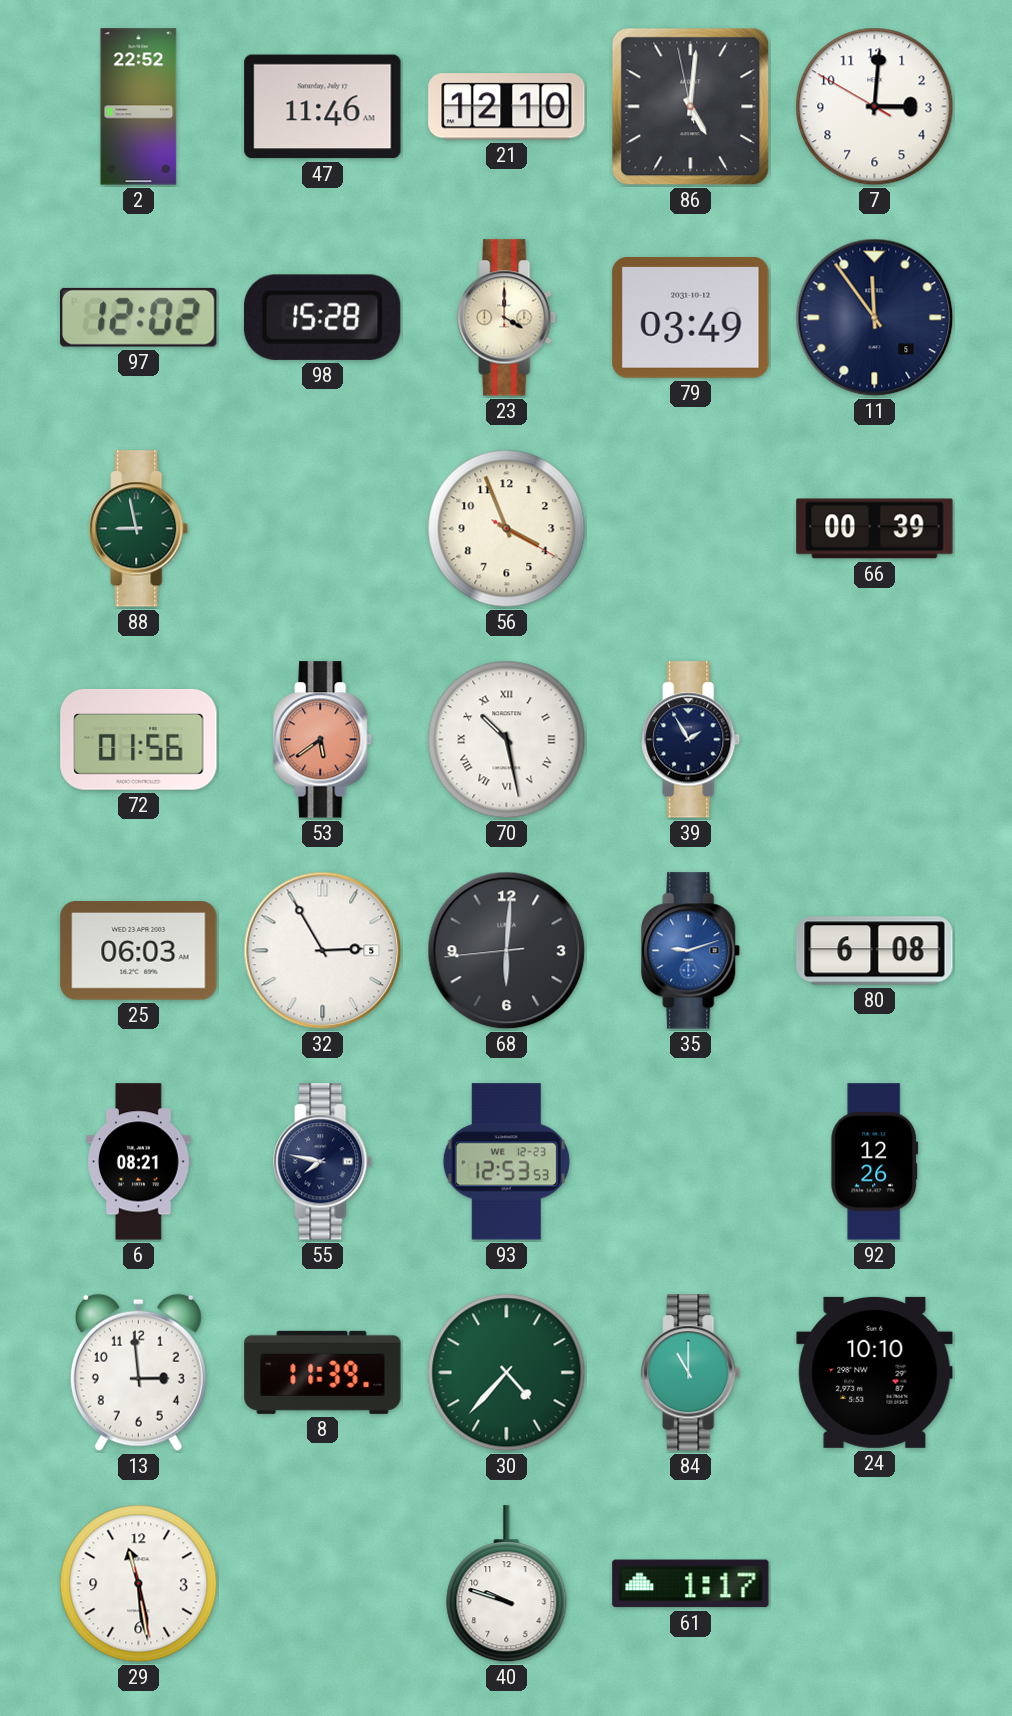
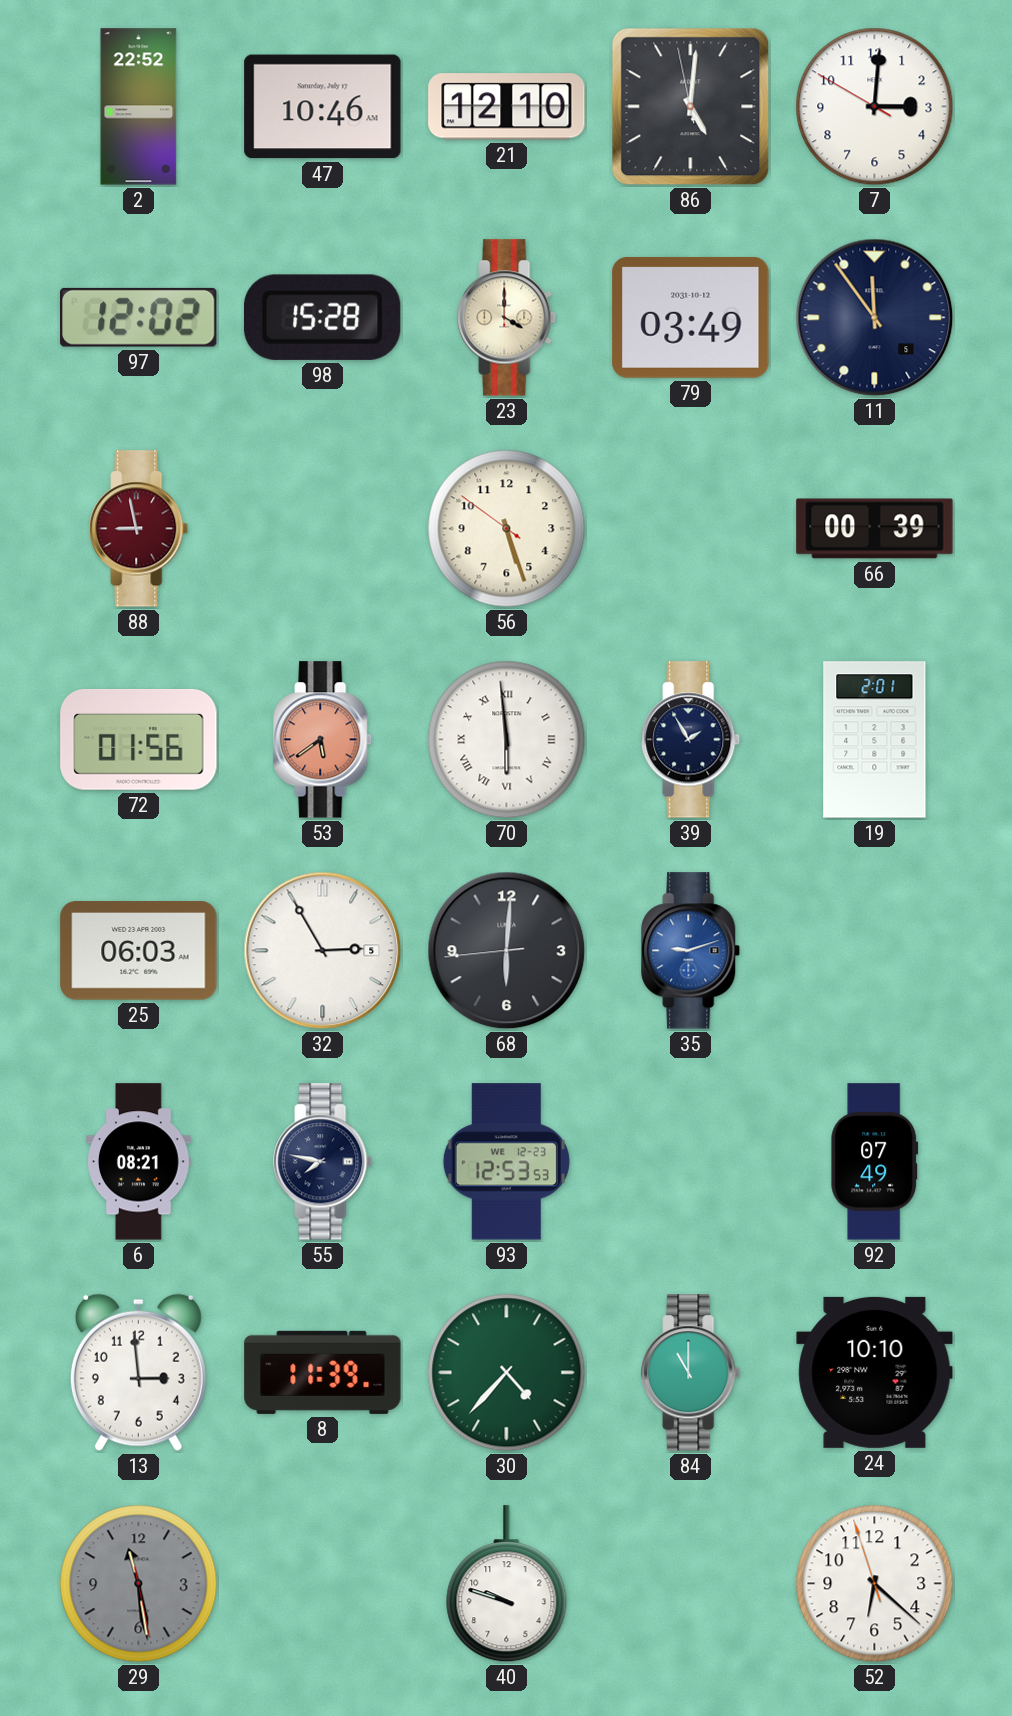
47: 11:46 -> 10:46
88 dial: green -> burgundy
56: 3:56 -> 5:26
70: 10:28 -> 5:59
19: none -> 2:01
80: 6:08 -> none
92: 12:26 -> 07:49
29 dial: white -> grey
61: 1:17 -> none
52: none -> 6:21
